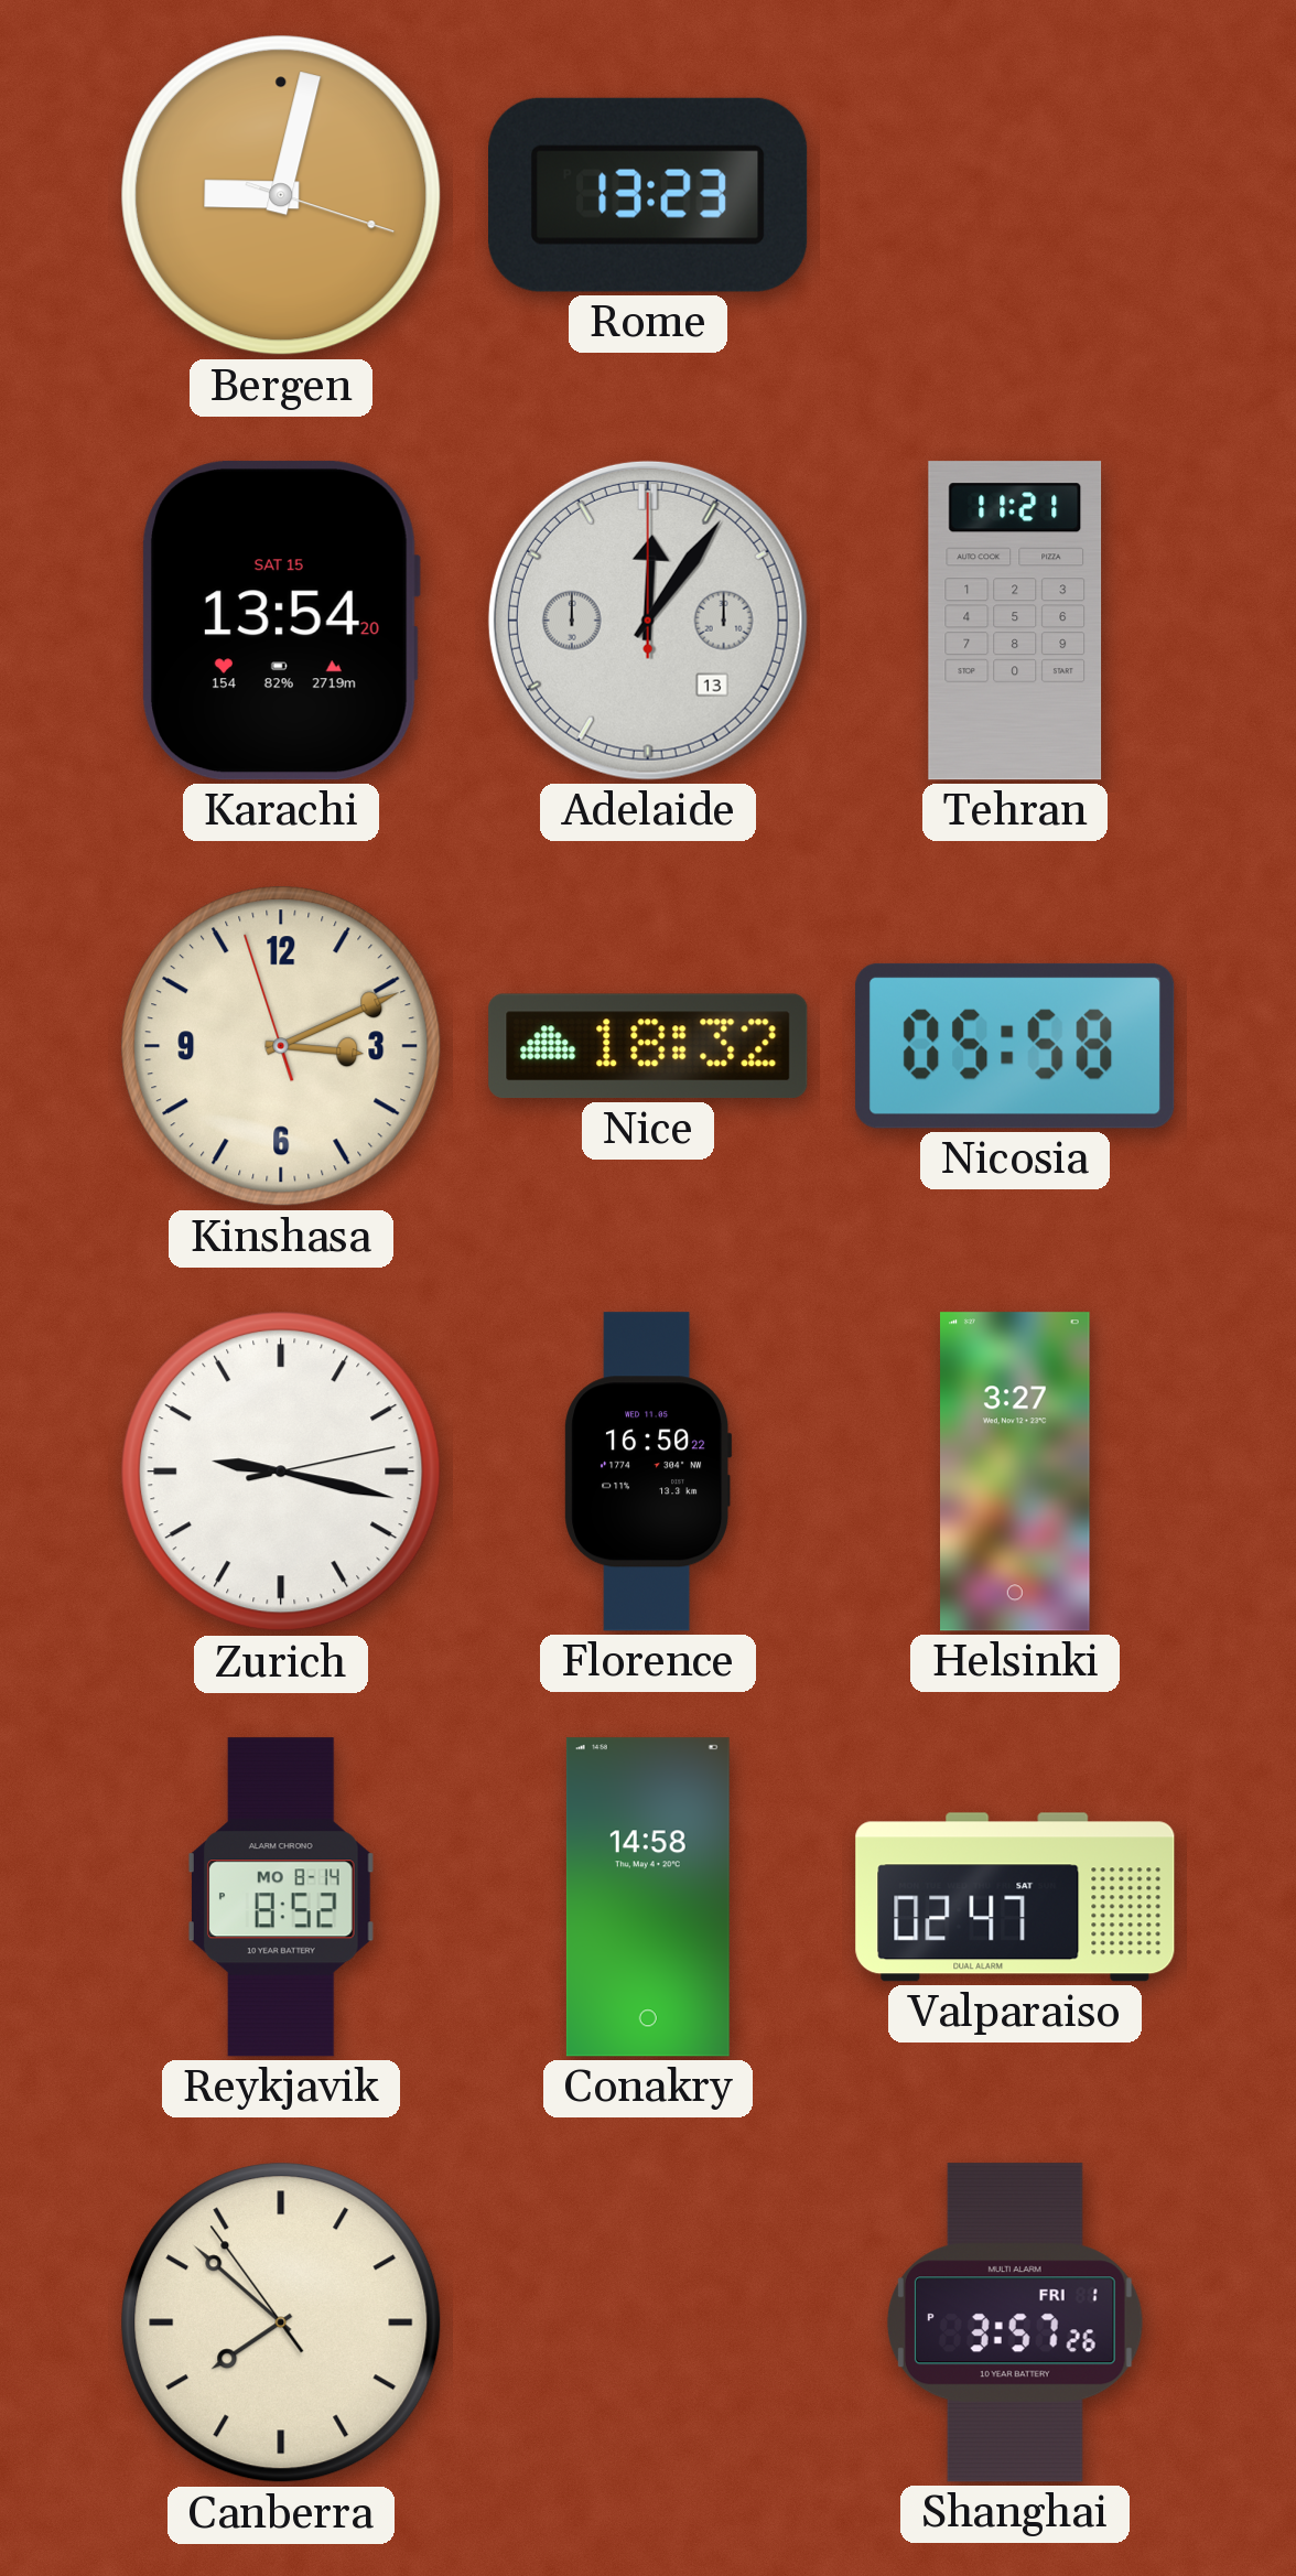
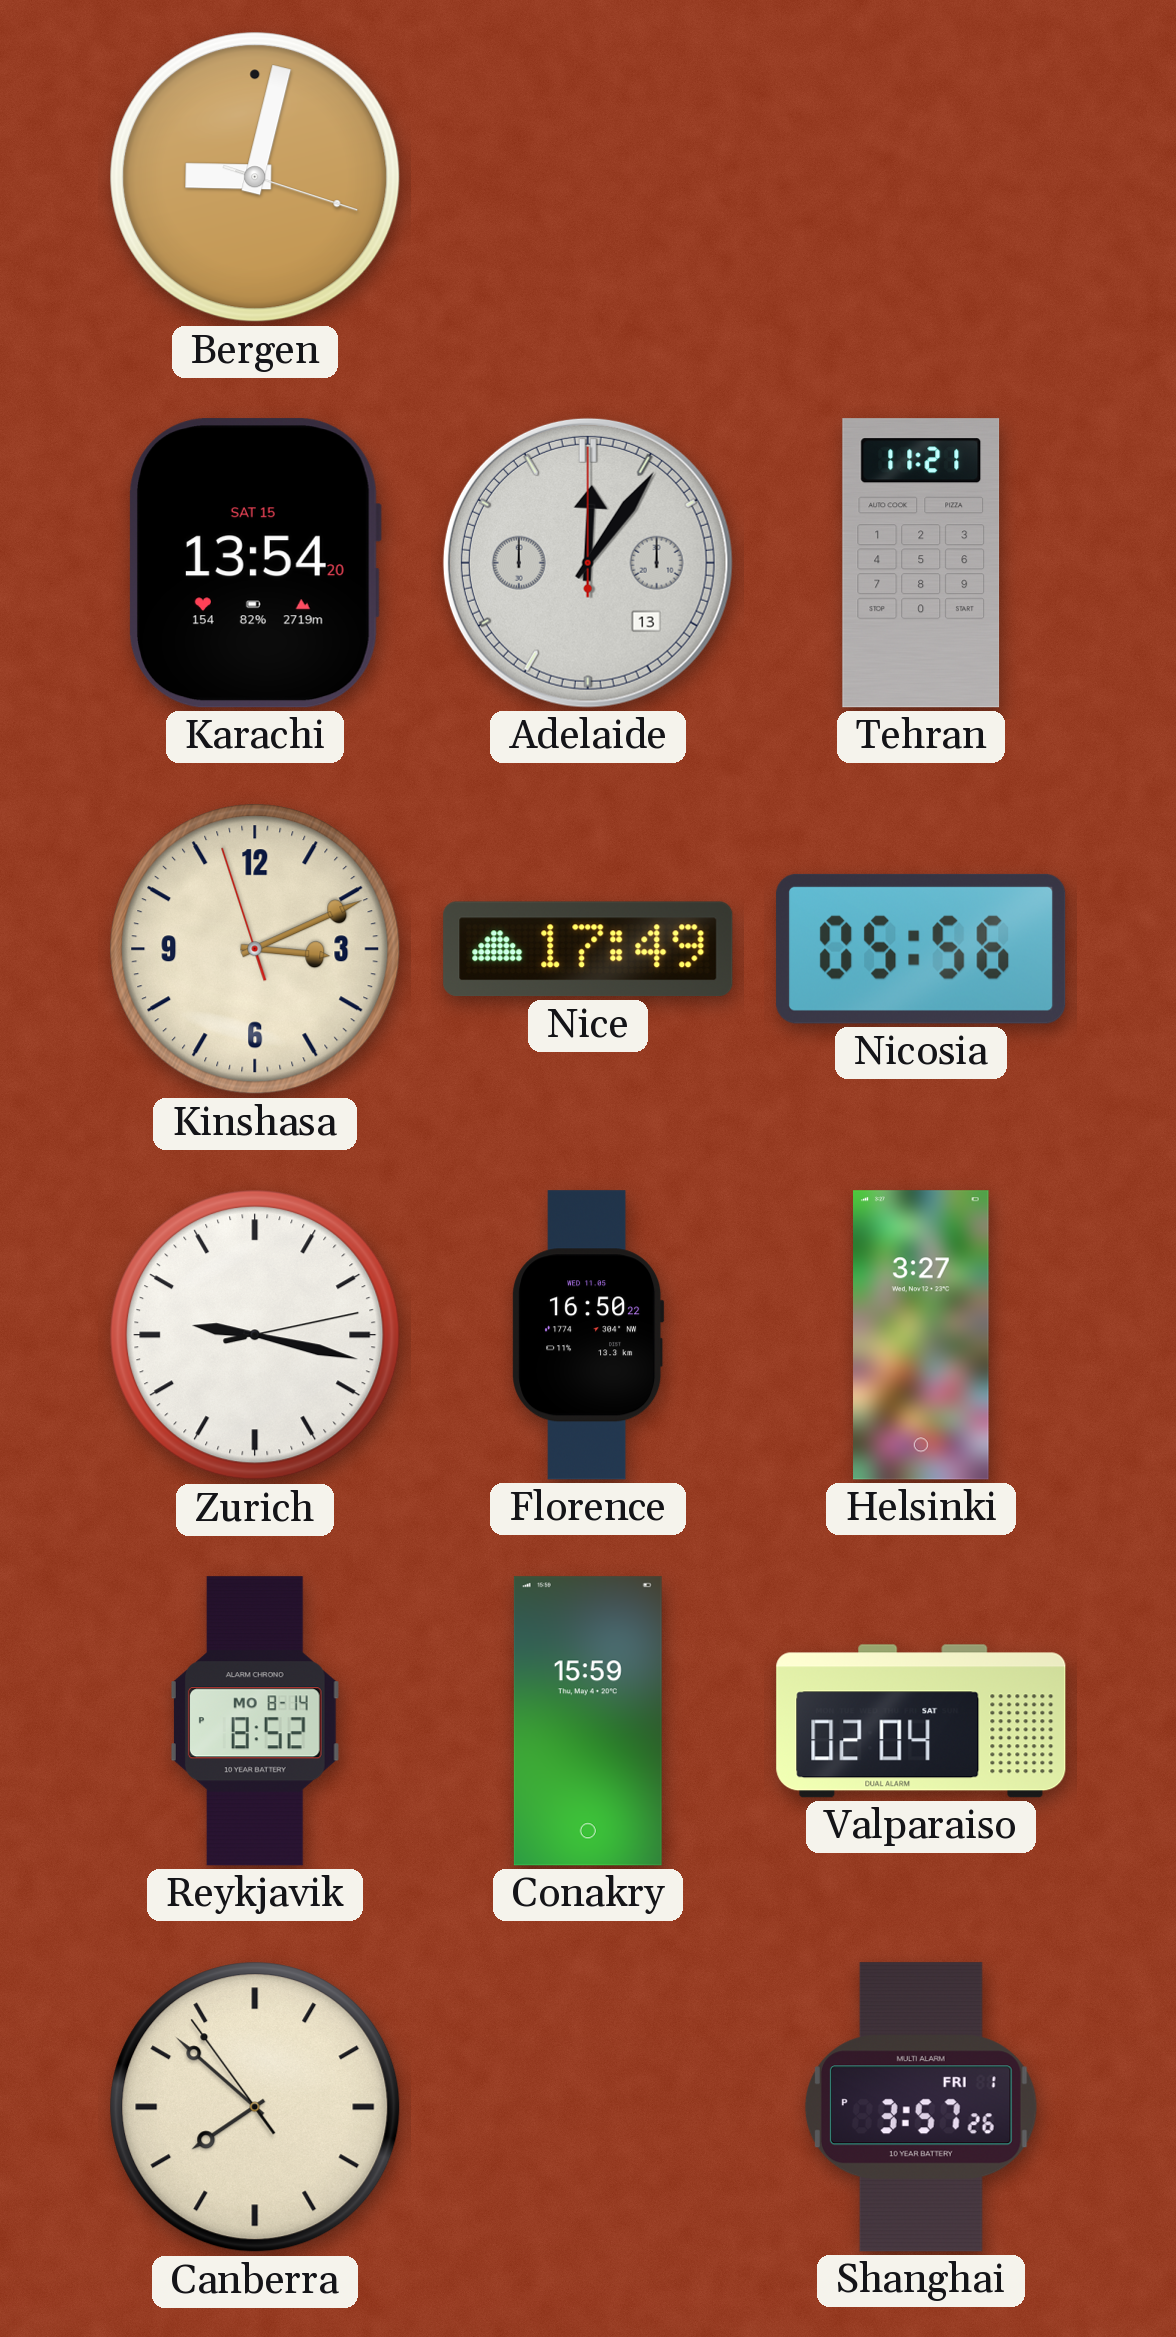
Rome: 13:23 -> none
Nice: 18:32 -> 17:49
Nicosia: 05:58 -> 05:56
Conakry: 14:58 -> 15:59
Valparaiso: 02:47 -> 02:04
